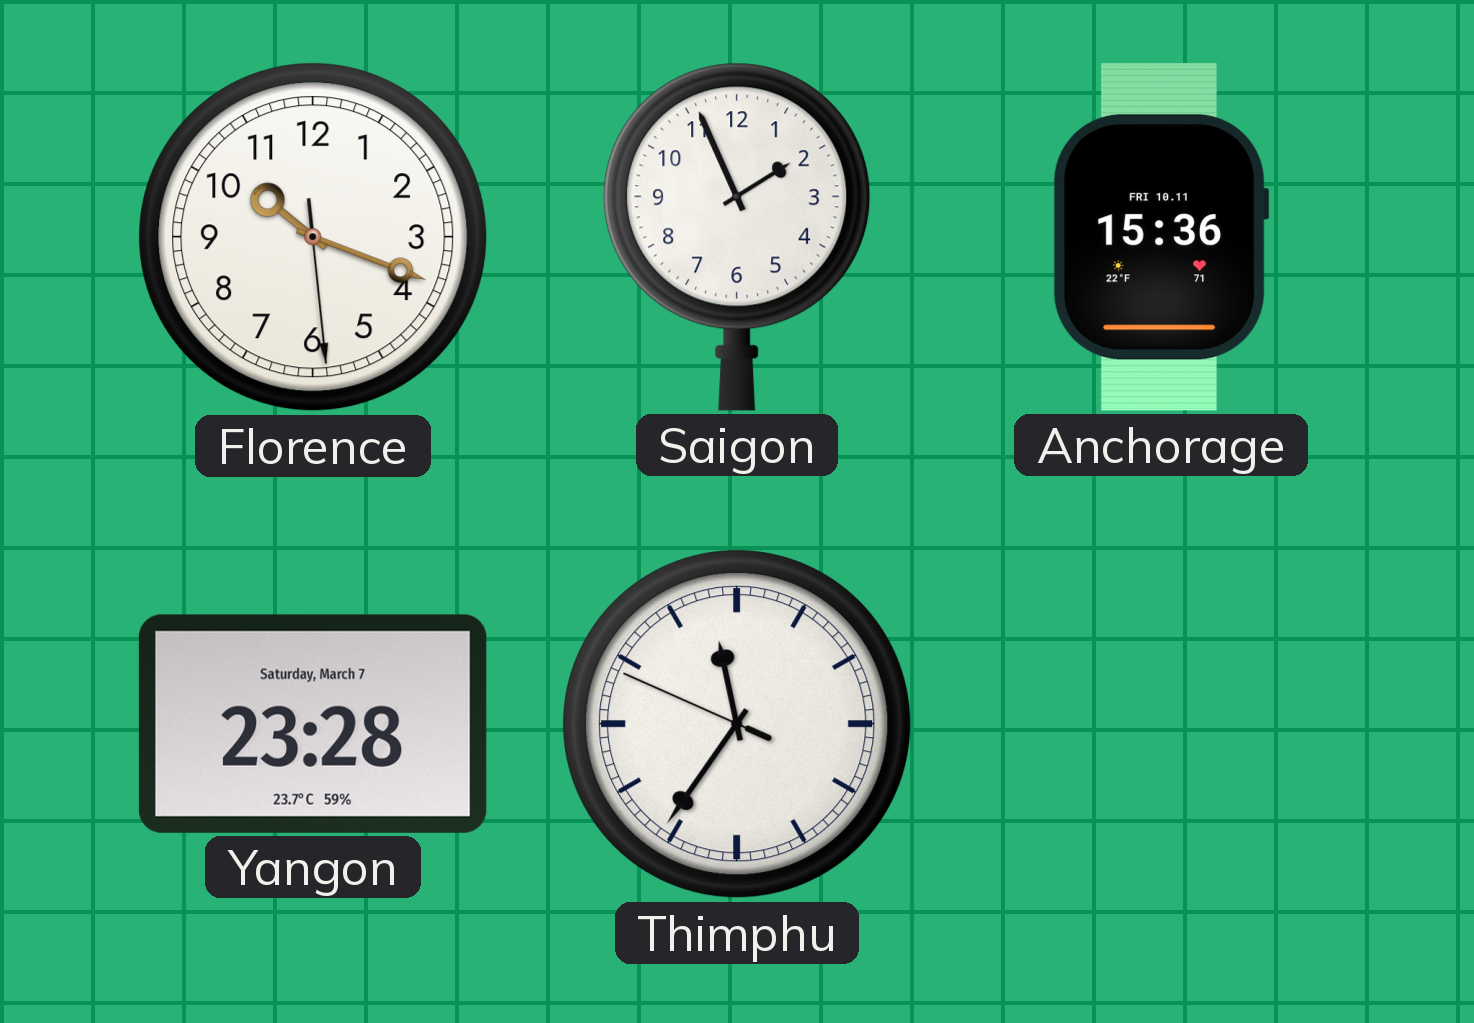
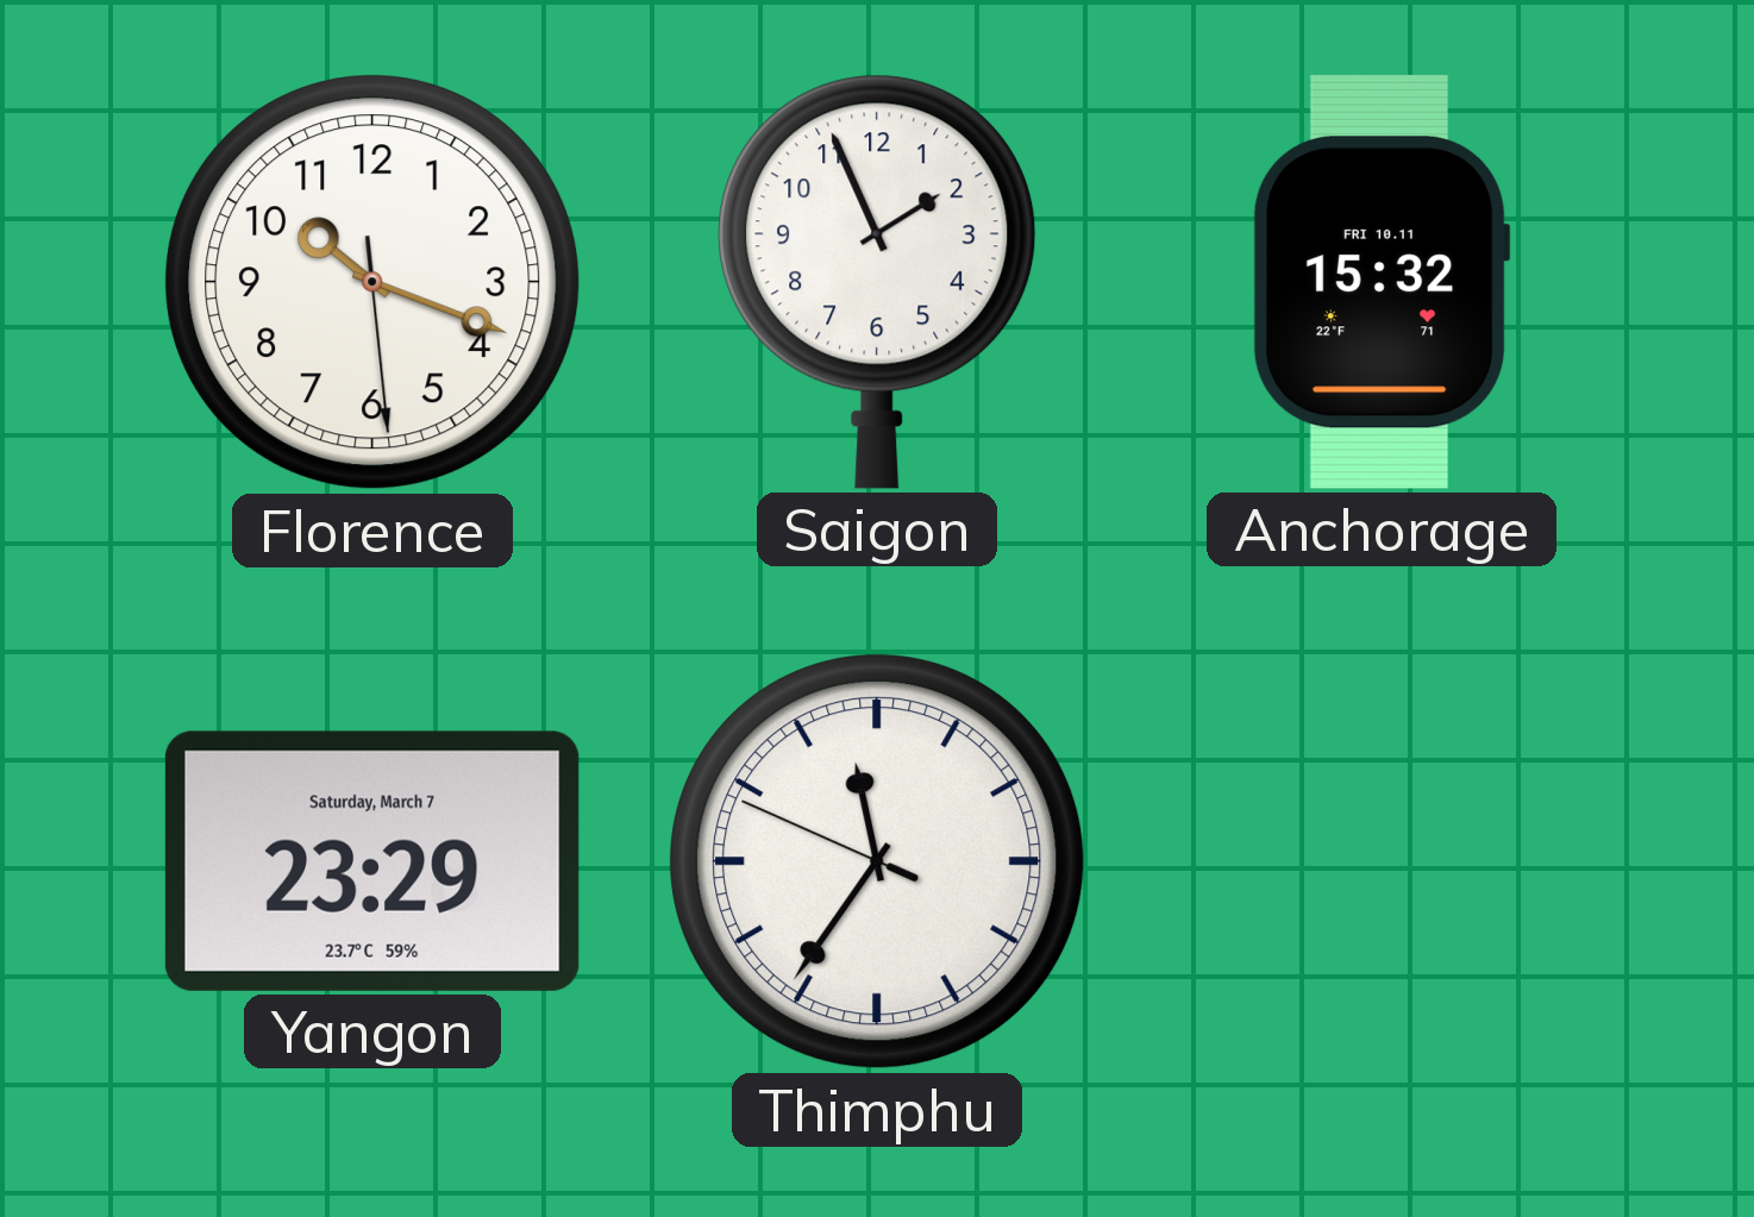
Anchorage: 15:36 -> 15:32
Yangon: 23:28 -> 23:29
